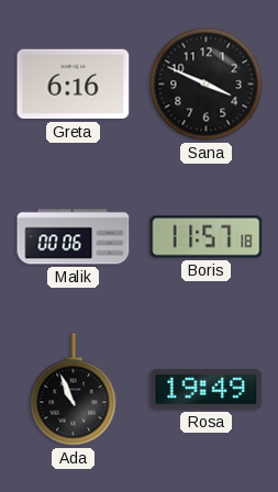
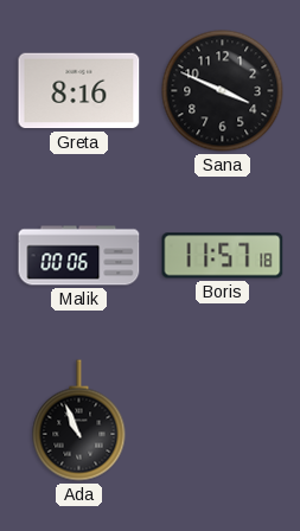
Greta: 6:16 -> 8:16
Rosa: 19:49 -> none
